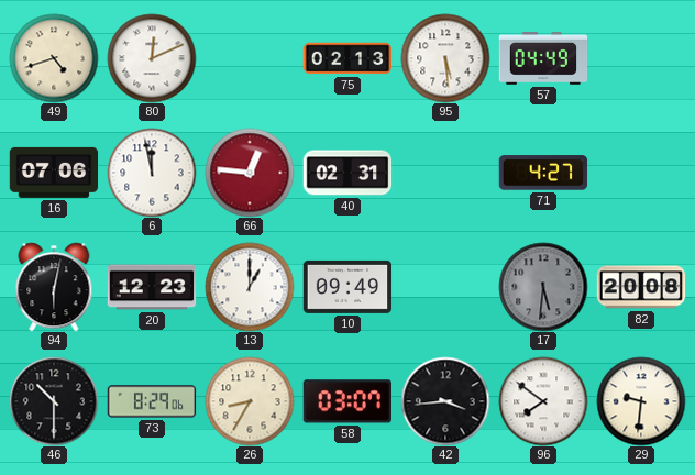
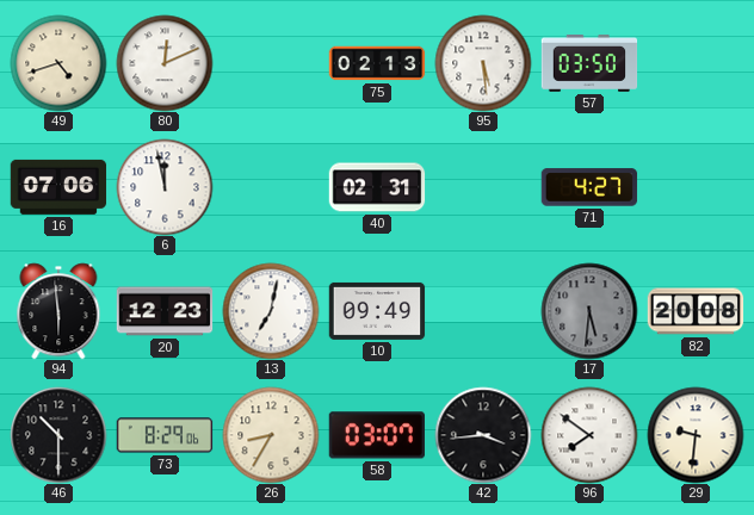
57: 04:49 -> 03:50
66: 12:46 -> none
94: 6:02 -> 5:59
13: 1:00 -> 7:02
